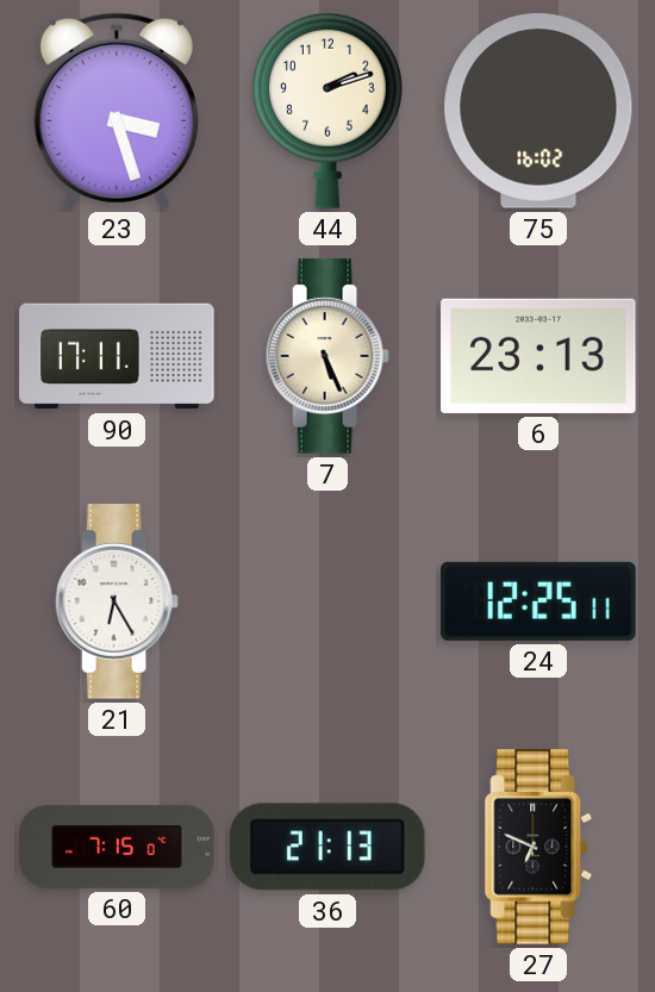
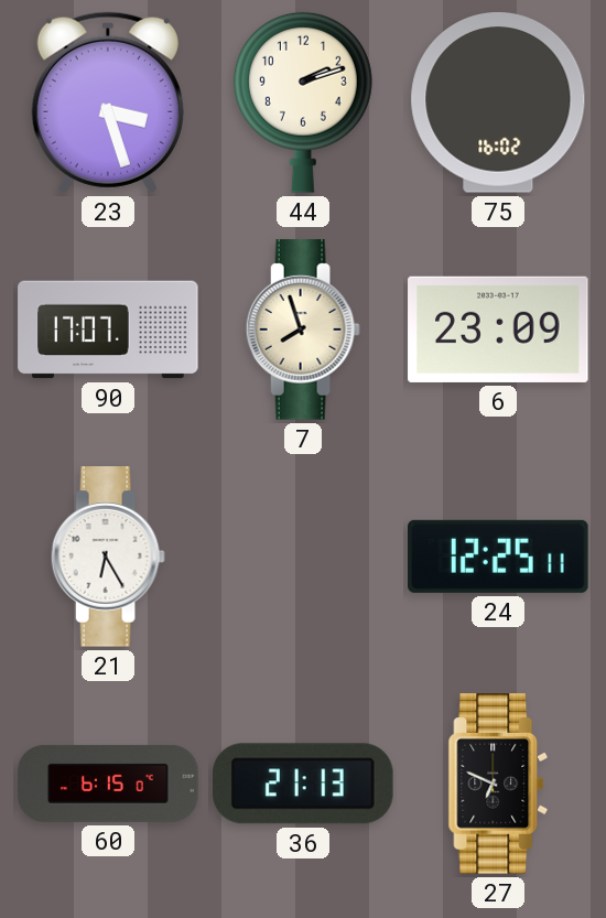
90: 17:11 -> 17:07
7: 5:26 -> 7:57
6: 23:13 -> 23:09
60: 7:15 -> 6:15
